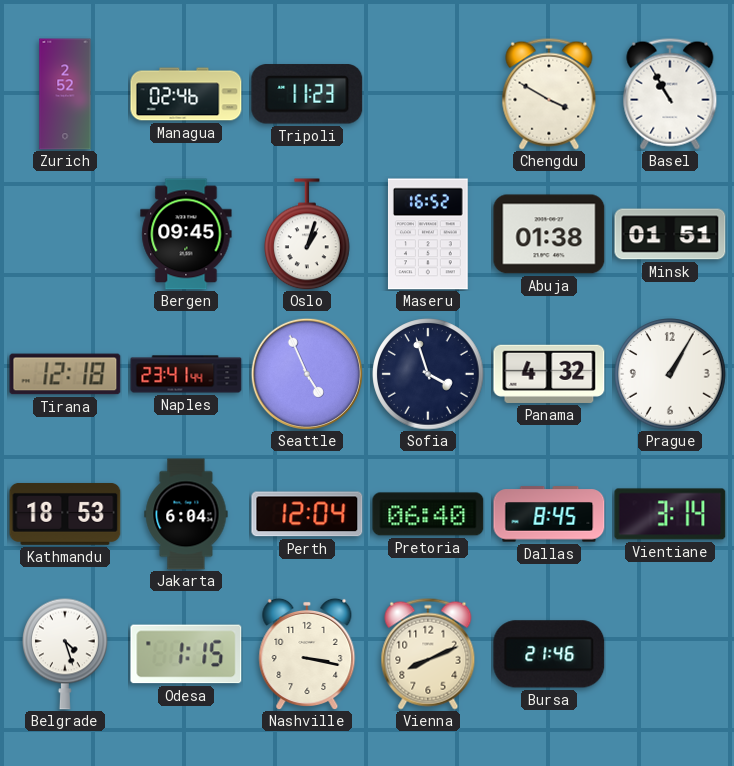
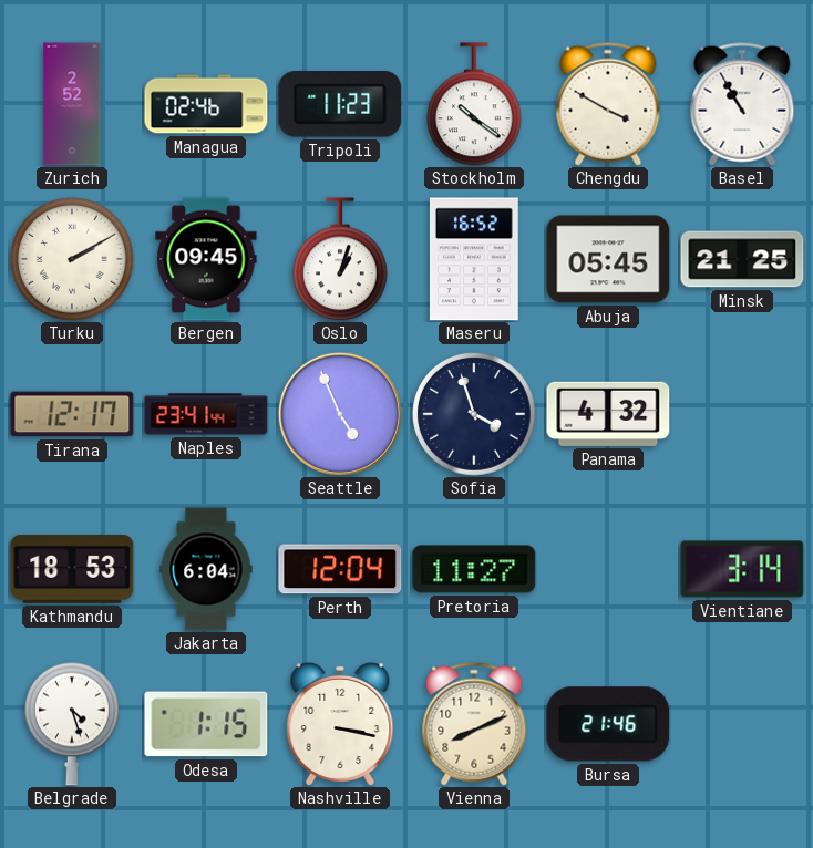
Stockholm: none -> 10:21
Turku: none -> 2:10
Abuja: 01:38 -> 05:45
Minsk: 01:51 -> 21:25
Tirana: 12:18 -> 12:17
Prague: 1:05 -> none
Pretoria: 06:40 -> 11:27
Dallas: 8:45 -> none
